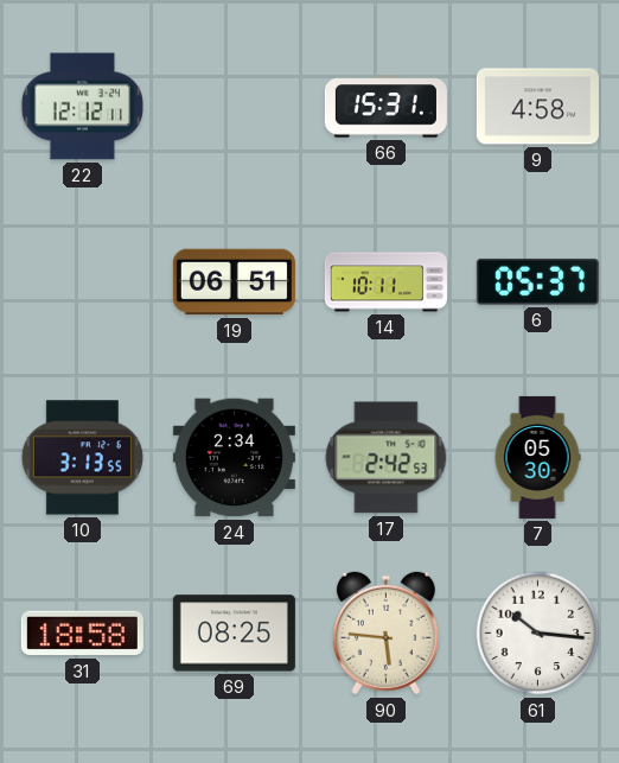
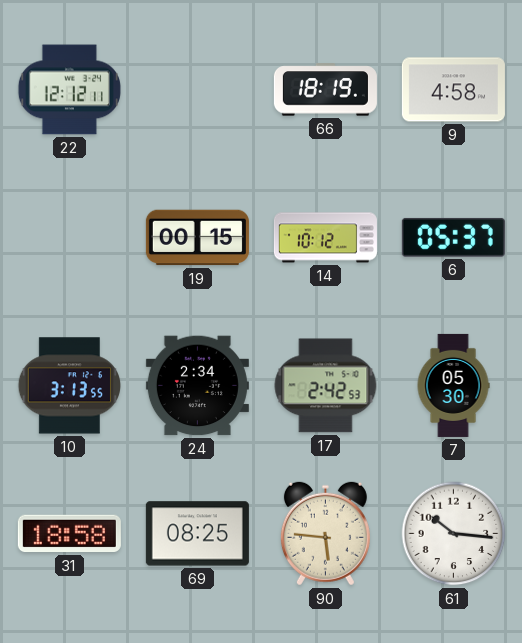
66: 15:31 -> 18:19
19: 06:51 -> 00:15
14: 10:11 -> 10:12
